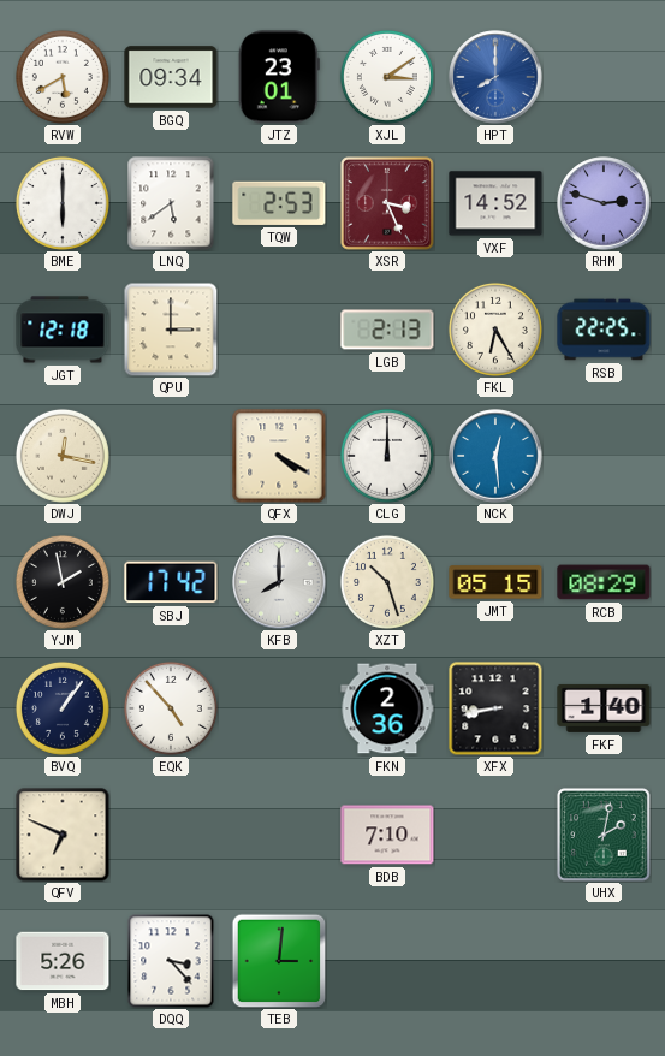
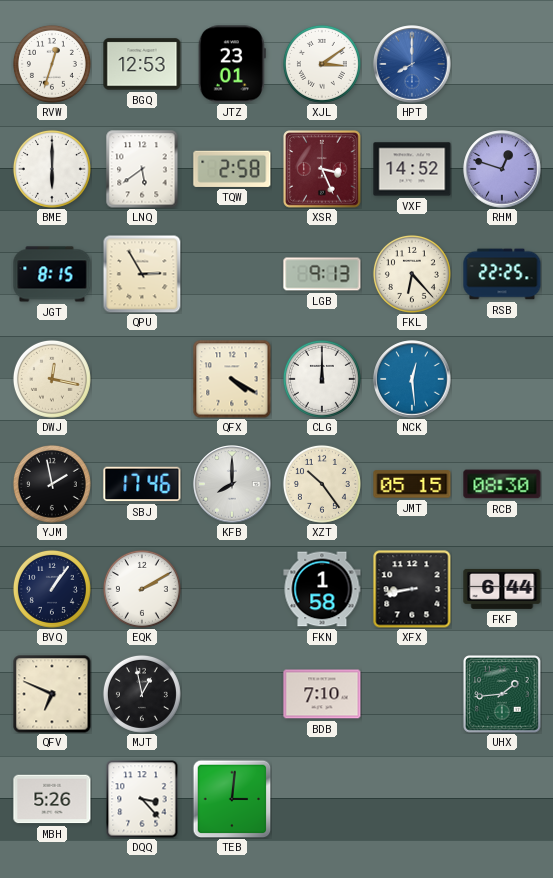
RVW: 5:40 -> 12:33
BGQ: 09:34 -> 12:53
TQW: 2:53 -> 2:58
RHM: 2:48 -> 12:48
JGT: 12:18 -> 8:15
QPU: 3:00 -> 2:55
LGB: 2:13 -> 9:13
FKL: 6:25 -> 6:23
SBJ: 17:42 -> 17:46
XZT: 10:27 -> 10:24
RCB: 08:29 -> 08:30
EQK: 4:53 -> 2:10
FKN: 2:36 -> 1:58
FKF: 1:40 -> 6:44
MJT: none -> 12:58
UHX: 2:02 -> 1:44
